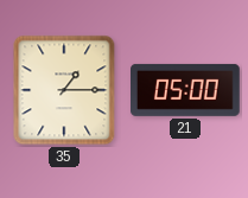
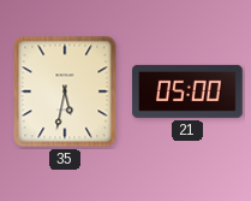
35: 1:15 -> 5:32
